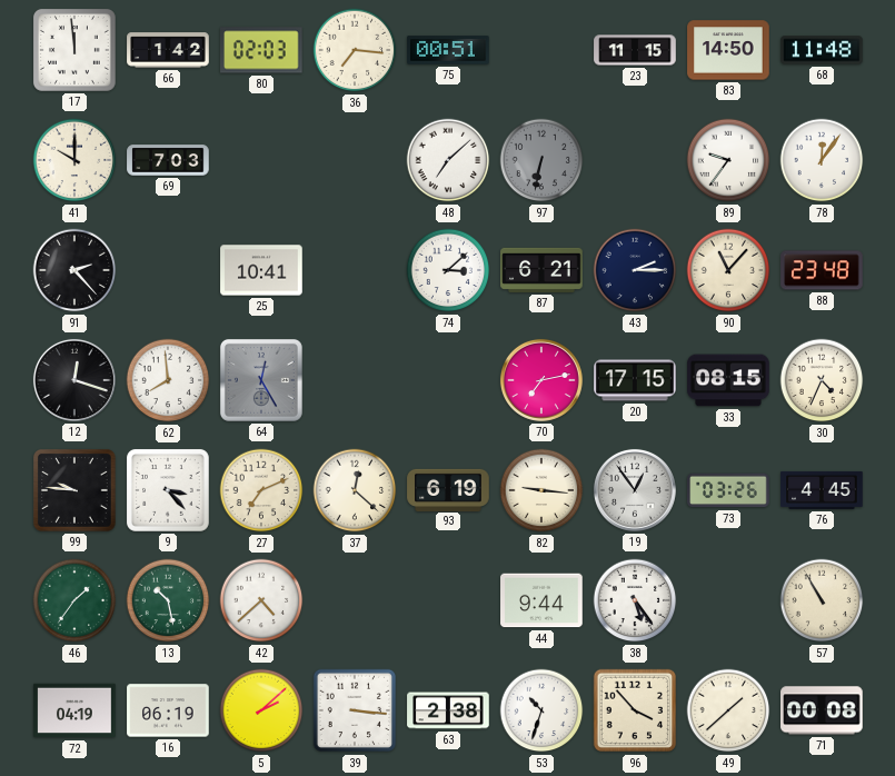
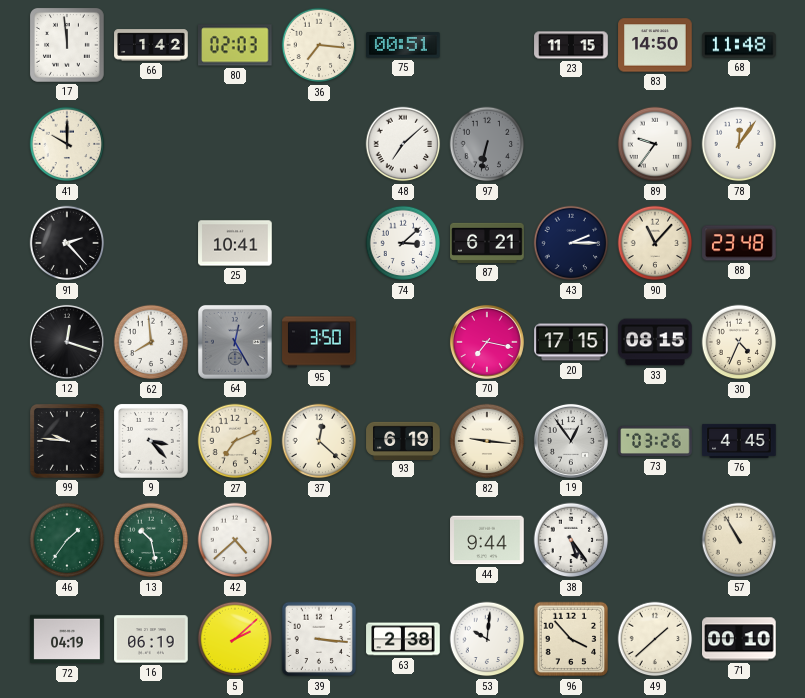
69: 7:03 -> none
95: none -> 3:50
70: 7:13 -> 7:17
53: 10:33 -> 10:01
71: 00:08 -> 00:10
